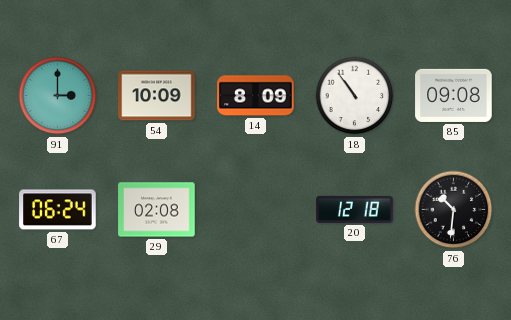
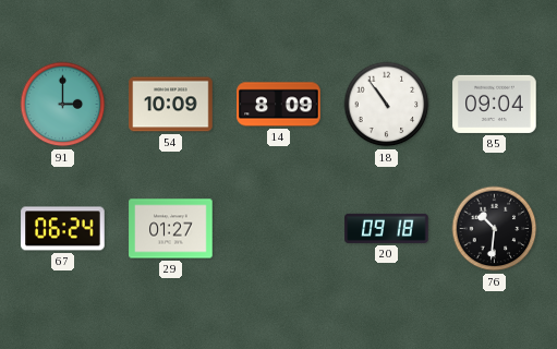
85: 09:08 -> 09:04
29: 02:08 -> 01:27
20: 12:18 -> 09:18
